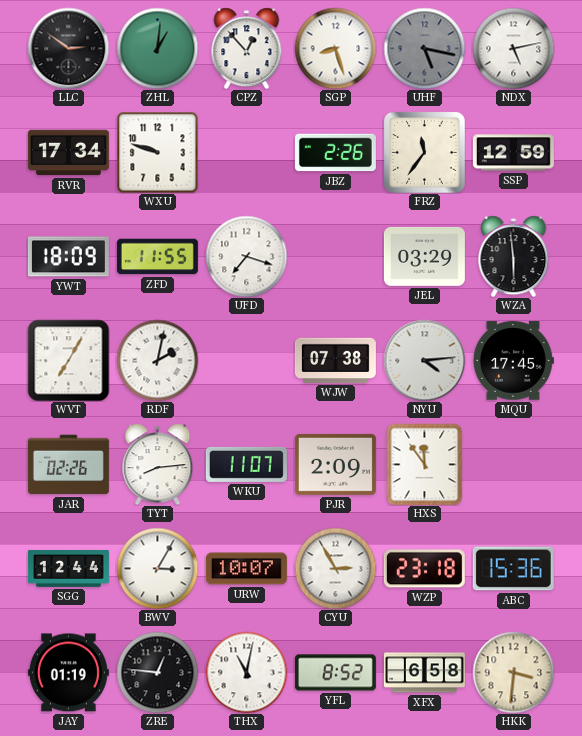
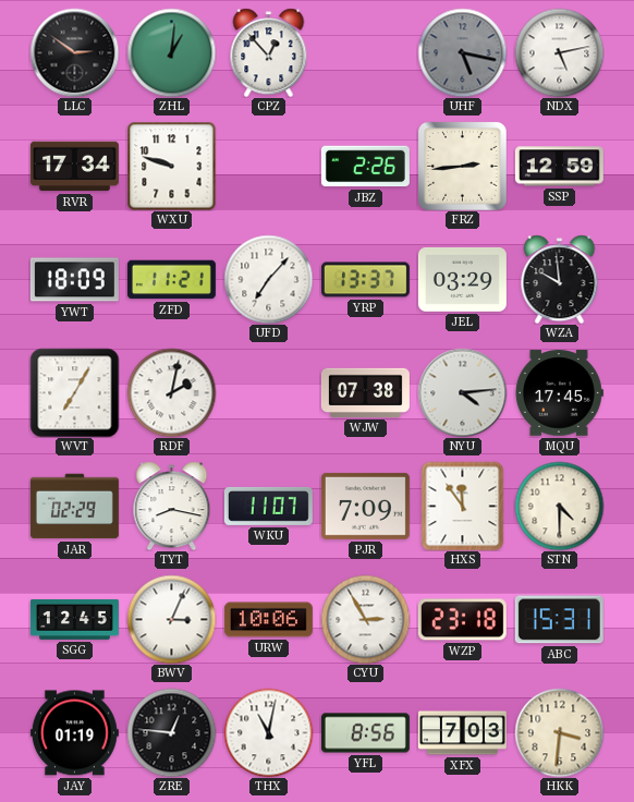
SGP: 8:27 -> none
FRZ: 11:36 -> 2:44
ZFD: 11:55 -> 11:21
UFD: 7:18 -> 7:07
YRP: none -> 13:37
WZA: 5:59 -> 9:59
JAR: 02:26 -> 02:29
TYT: 8:14 -> 8:17
PJR: 2:09 -> 7:09
STN: none -> 4:30
SGG: 12:44 -> 12:45
BWV: 3:05 -> 3:04
URW: 10:07 -> 10:06
ABC: 15:36 -> 15:31
YFL: 8:52 -> 8:56
XFX: 6:58 -> 7:03
